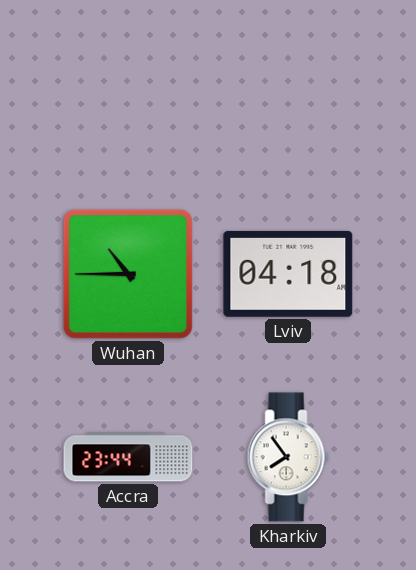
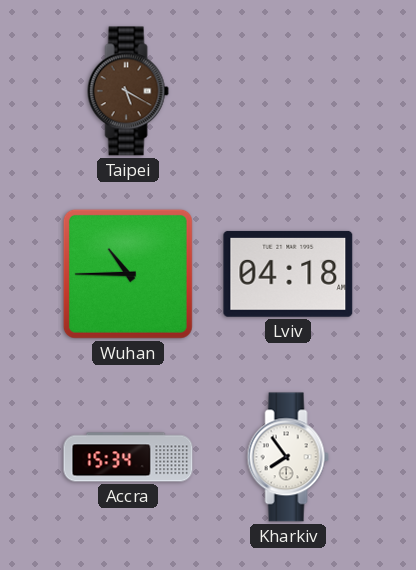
Taipei: none -> 5:20
Accra: 23:44 -> 15:34
